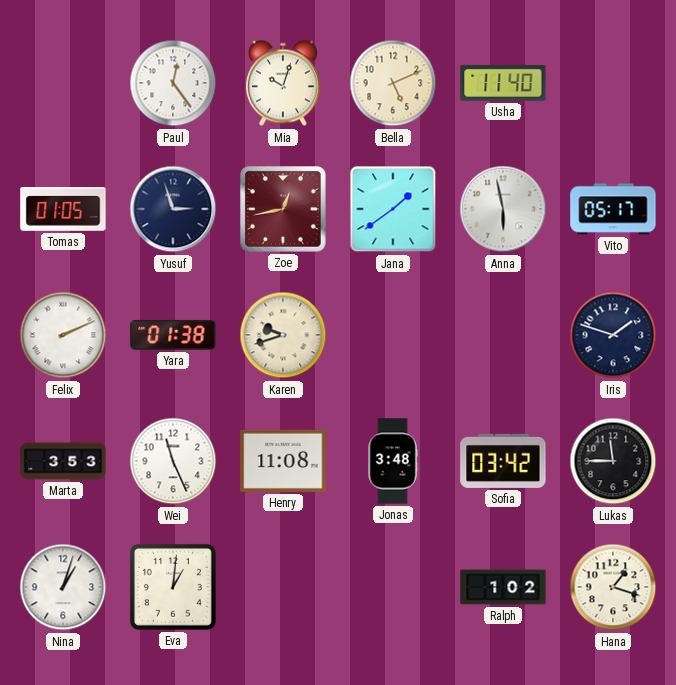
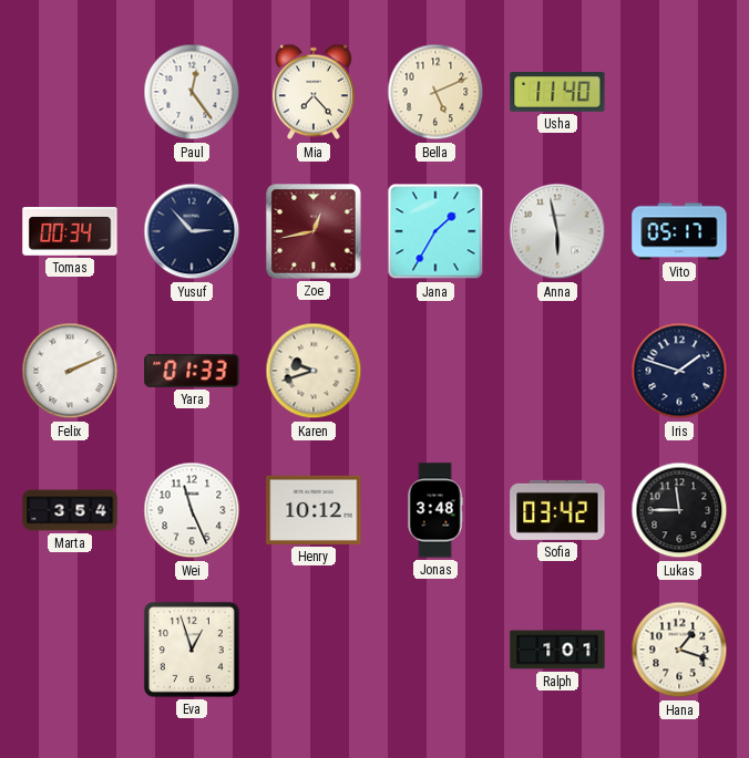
Mia: 10:03 -> 7:23
Tomas: 01:05 -> 00:34
Yusuf: 2:57 -> 2:53
Jana: 1:39 -> 1:35
Yara: 01:38 -> 01:33
Marta: 3:53 -> 3:54
Henry: 11:08 -> 10:12
Nina: 1:03 -> none
Eva: 1:01 -> 12:57
Ralph: 1:02 -> 1:01
